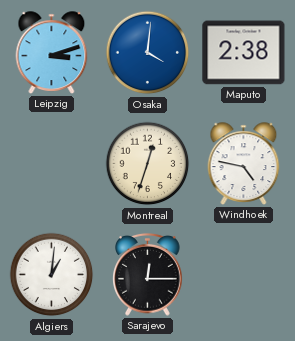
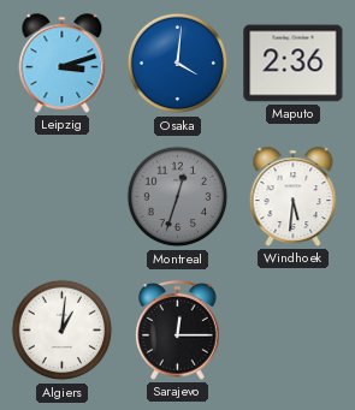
Maputo: 2:38 -> 2:36
Montreal dial: cream -> grey
Windhoek: 4:47 -> 5:31
